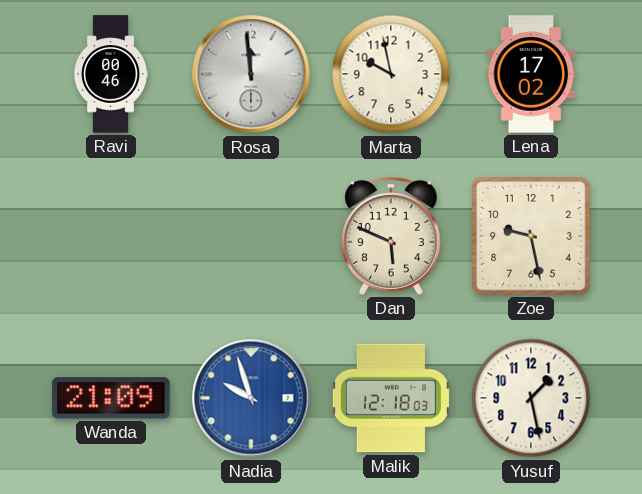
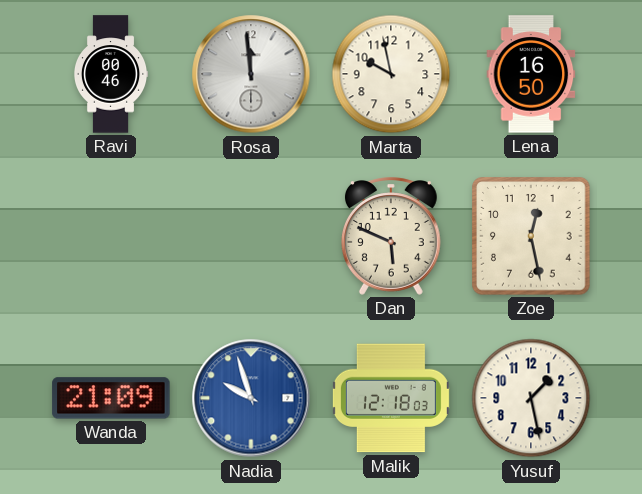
Lena: 17:02 -> 16:50
Zoe: 9:28 -> 12:28
